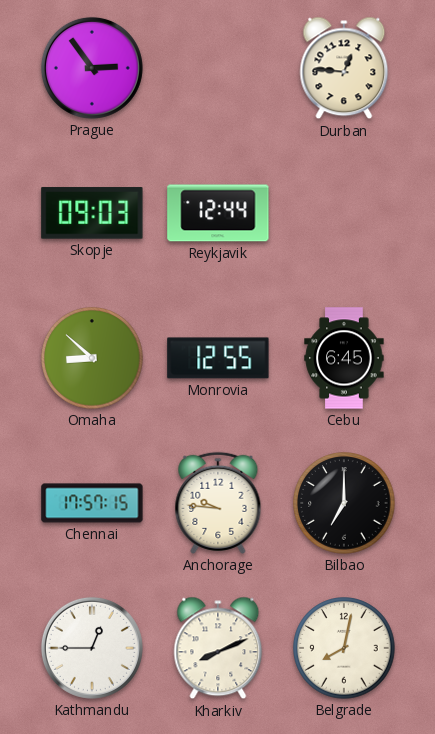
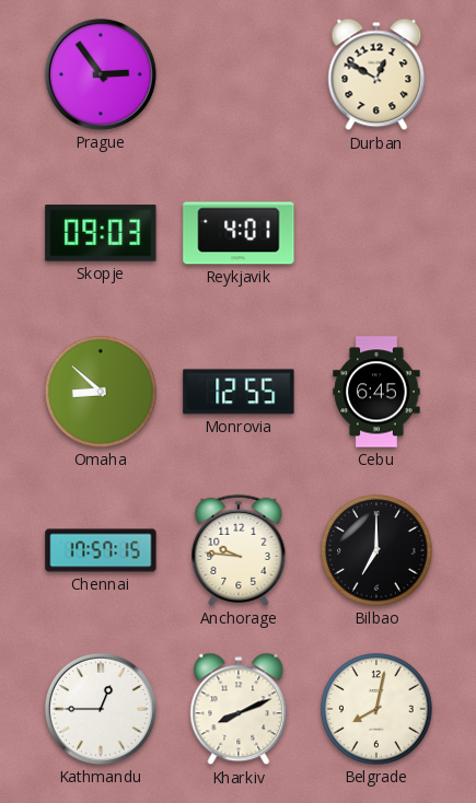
Durban: 12:46 -> 12:50
Reykjavik: 12:44 -> 4:01
